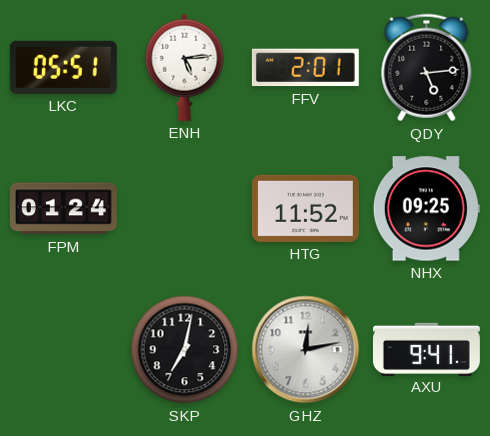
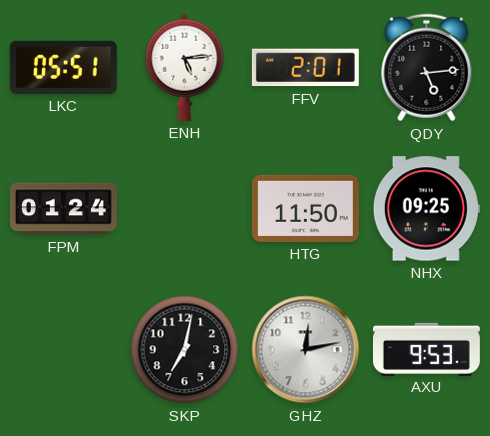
HTG: 11:52 -> 11:50
AXU: 9:41 -> 9:53
